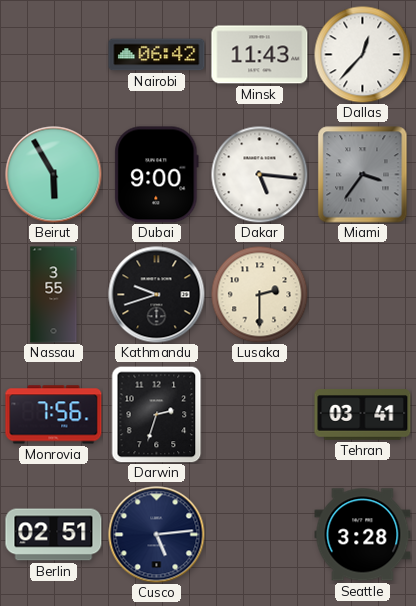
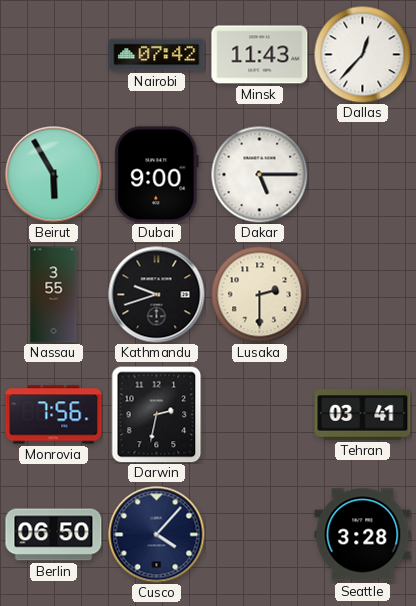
Nairobi: 06:42 -> 07:42
Dakar: 5:16 -> 5:15
Miami: 3:36 -> none
Darwin: 2:33 -> 2:32
Berlin: 02:51 -> 06:50
Cusco: 5:14 -> 4:07
